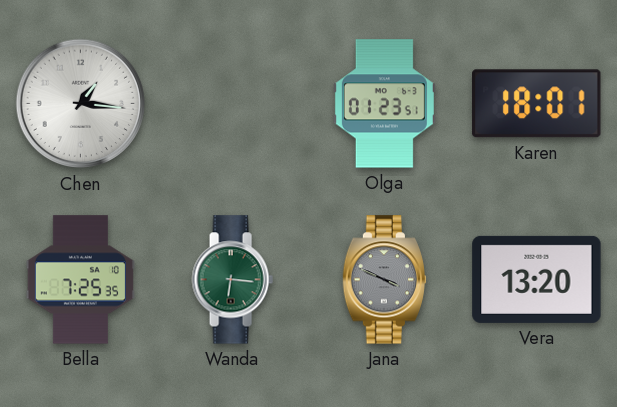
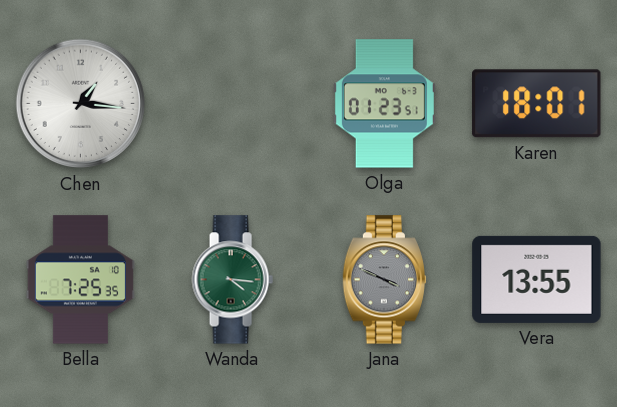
Wanda: 6:16 -> 4:16
Vera: 13:20 -> 13:55
